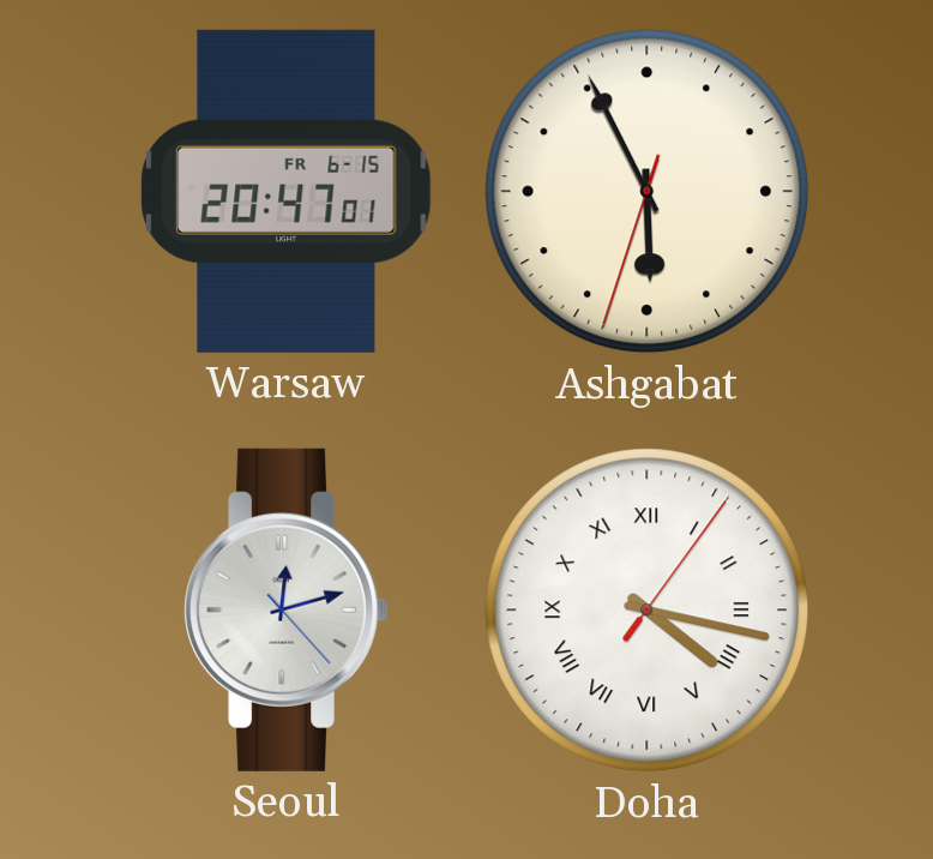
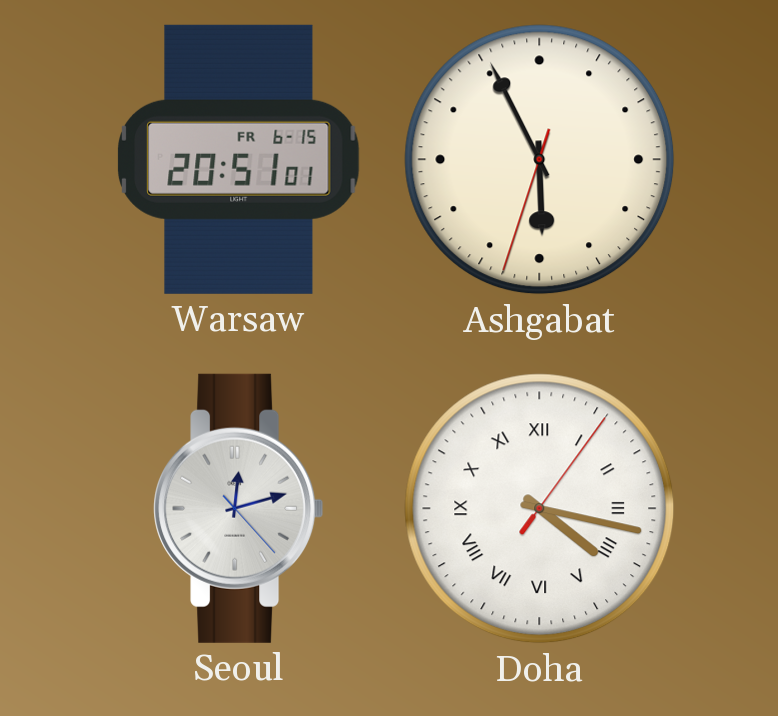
Warsaw: 20:47 -> 20:51
